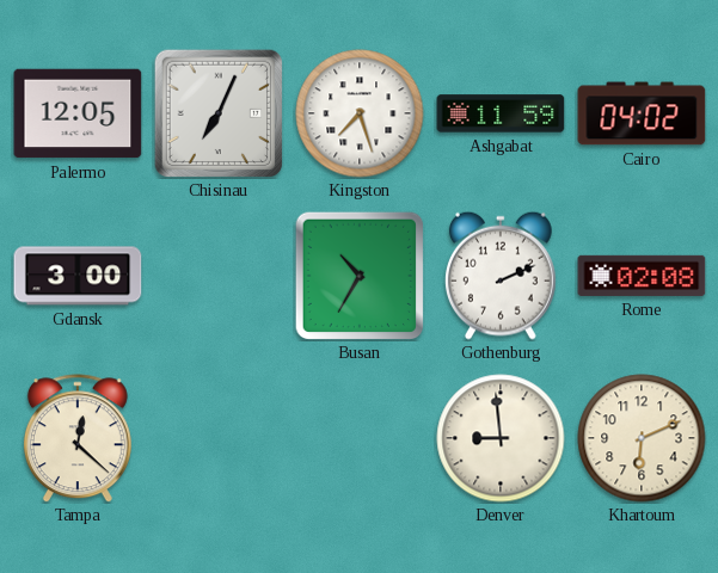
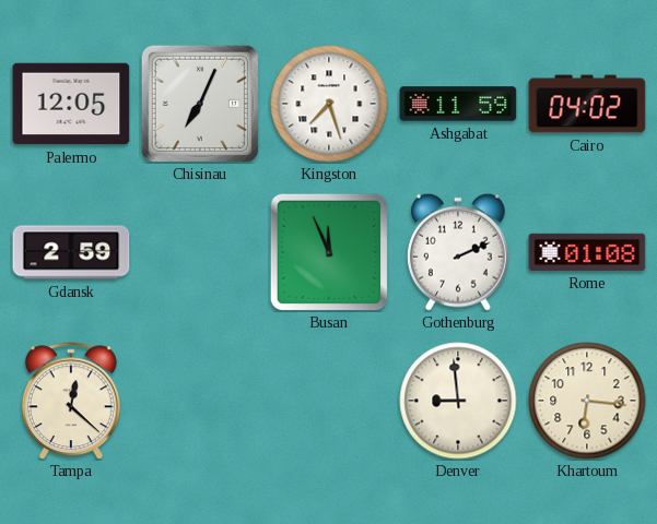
Gdansk: 3:00 -> 2:59
Busan: 10:35 -> 11:56
Rome: 02:08 -> 01:08
Khartoum: 6:11 -> 6:16
